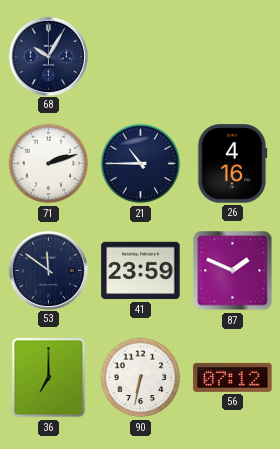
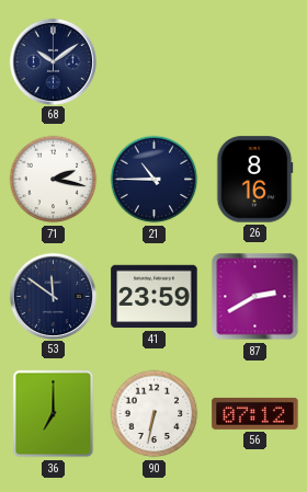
68: 10:05 -> 10:09
71: 2:12 -> 2:17
26: 4:16 -> 8:16
87: 1:49 -> 2:40
